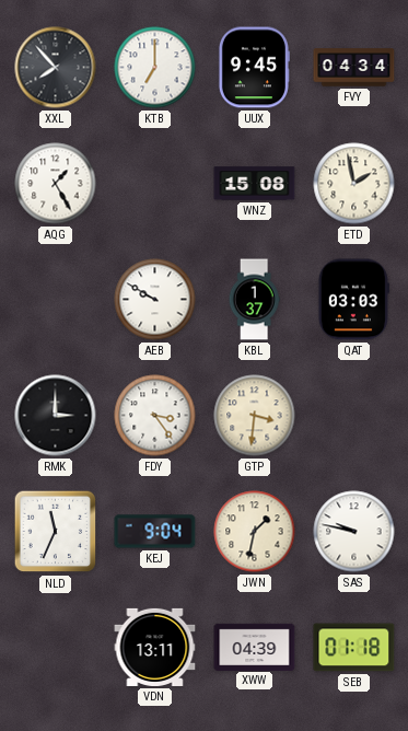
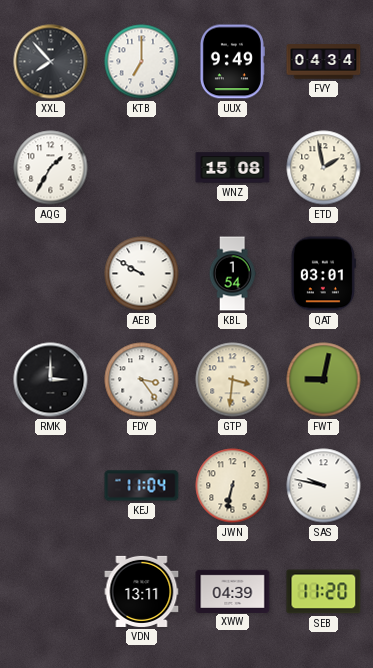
UUX: 9:45 -> 9:49
AQG: 1:25 -> 1:35
KBL: 1:37 -> 1:54
QAT: 03:03 -> 03:01
FWT: none -> 9:02
NLD: 11:34 -> none
KEJ: 9:04 -> 11:04
JWN: 1:32 -> 6:32
SEB: 01:18 -> 11:20
